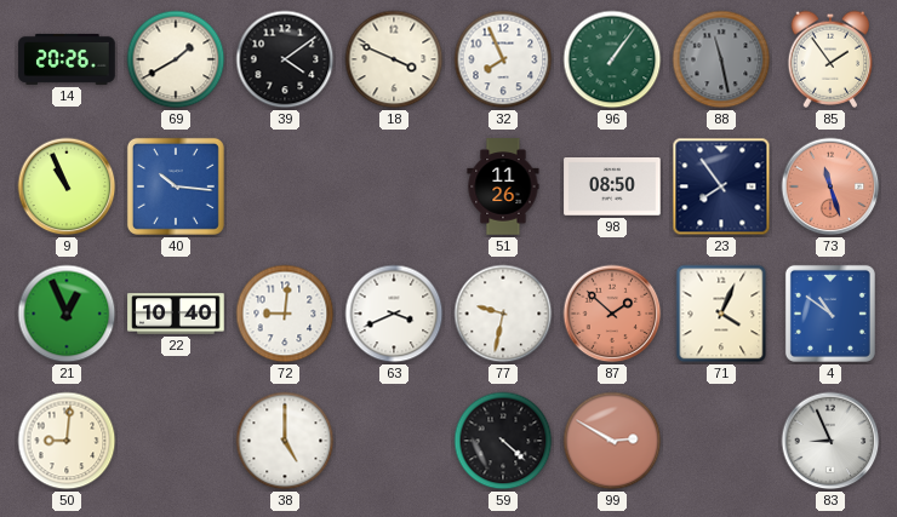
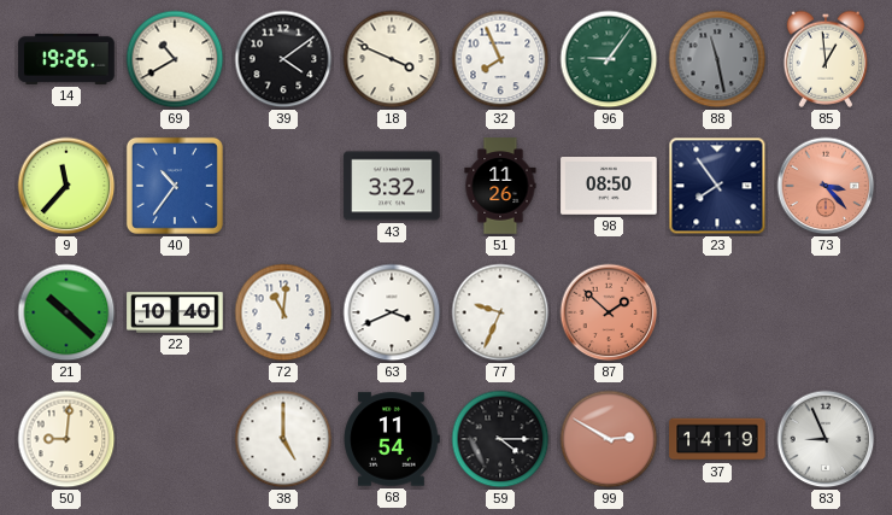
14: 20:26 -> 19:26
69: 1:40 -> 10:40
96: 1:06 -> 9:06
85: 1:54 -> 12:59
9: 10:56 -> 11:37
40: 10:16 -> 10:36
43: none -> 3:32
73: 11:27 -> 3:23
21: 12:56 -> 10:22
72: 9:01 -> 11:01
77: 9:32 -> 9:34
71: 4:04 -> none
4: 10:51 -> none
68: none -> 11:54
59: 4:22 -> 4:15
37: none -> 14:19
